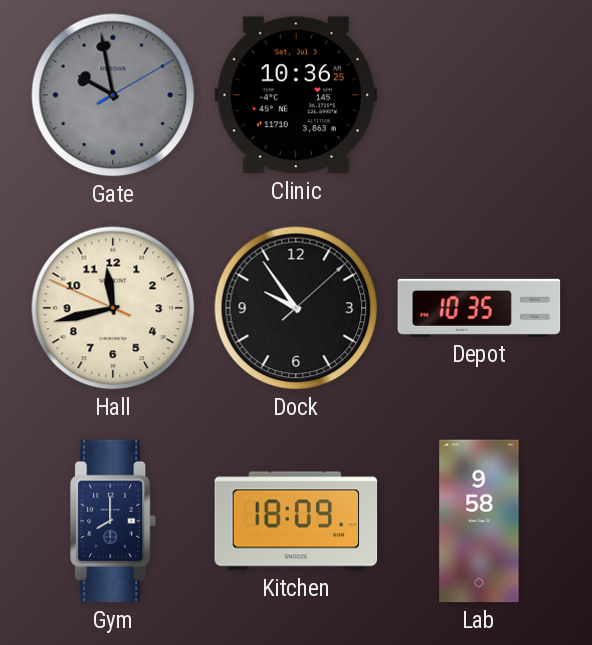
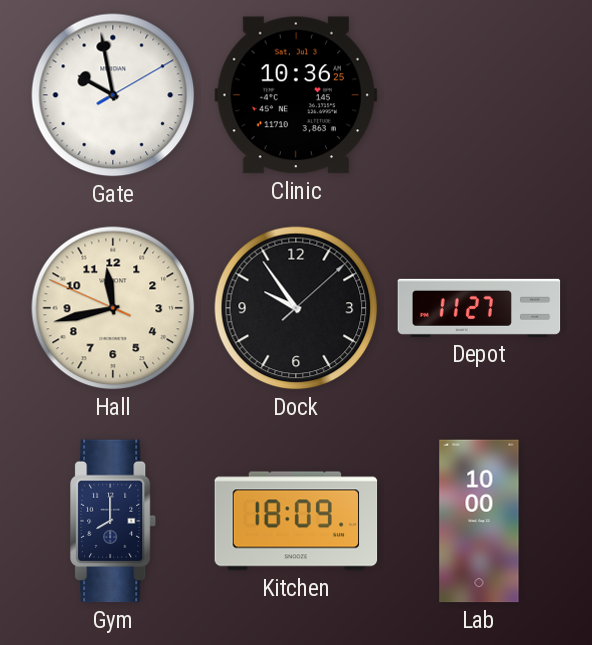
Gate dial: grey -> white
Depot: 10:35 -> 11:27
Lab: 9:58 -> 10:00
